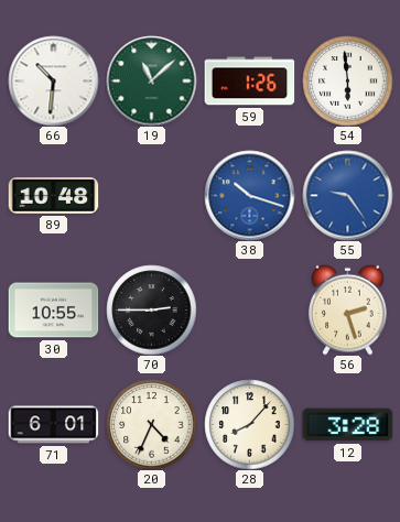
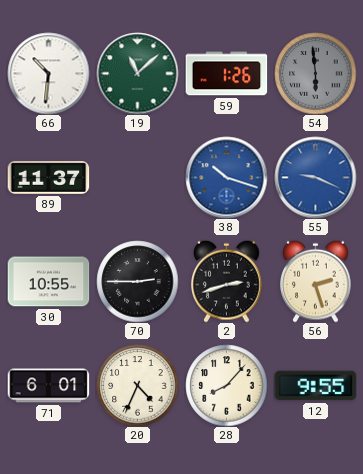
54 dial: white -> grey
89: 10:48 -> 11:37
55: 9:24 -> 9:19
2: none -> 2:42
12: 3:28 -> 9:55
